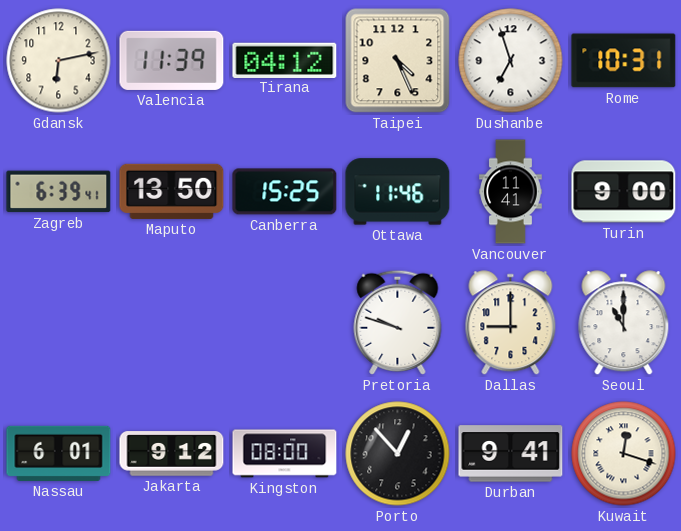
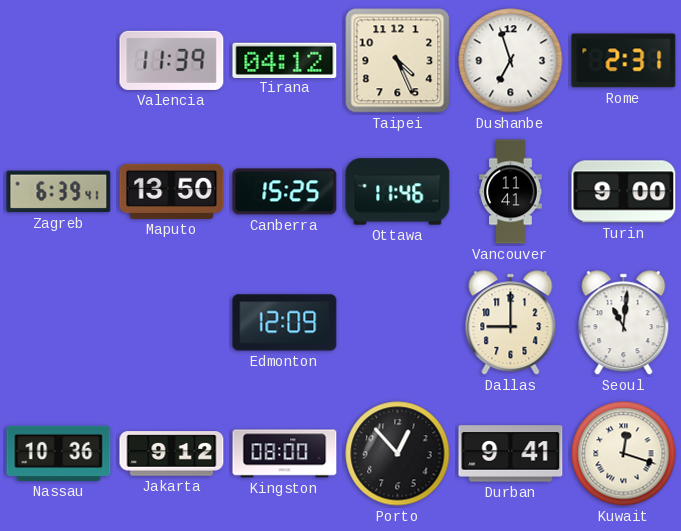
Gdansk: 6:13 -> none
Rome: 10:31 -> 2:31
Edmonton: none -> 12:09
Pretoria: 9:48 -> none
Seoul: 11:00 -> 11:01
Nassau: 6:01 -> 10:36
